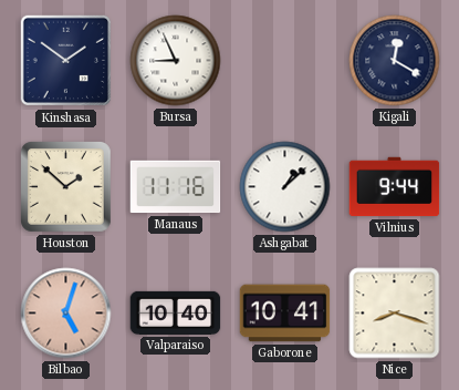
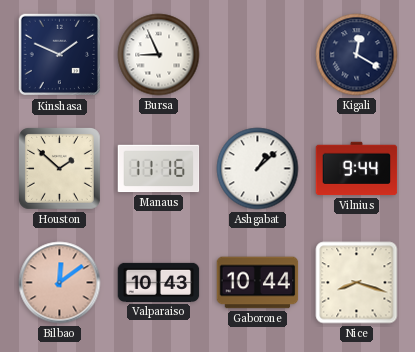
Kinshasa: 1:51 -> 1:49
Bilbao: 5:03 -> 12:09
Valparaiso: 10:40 -> 10:43
Gaborone: 10:41 -> 10:44
